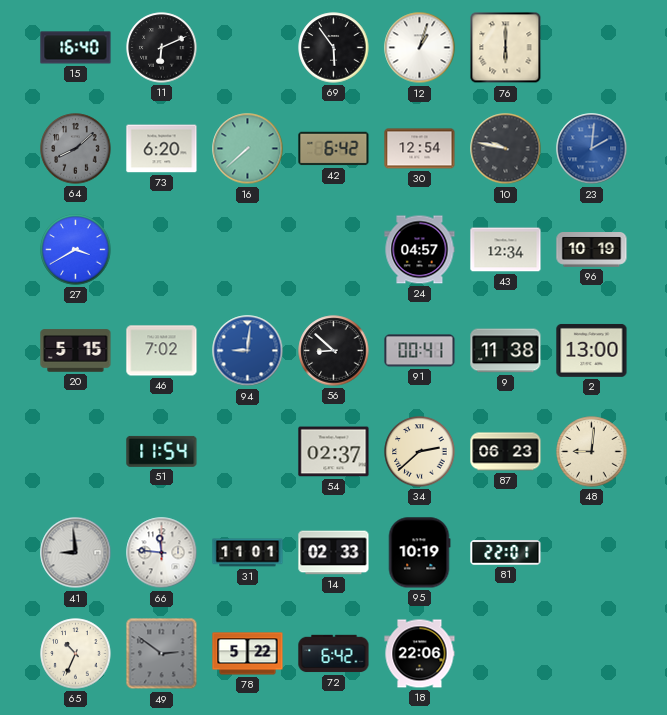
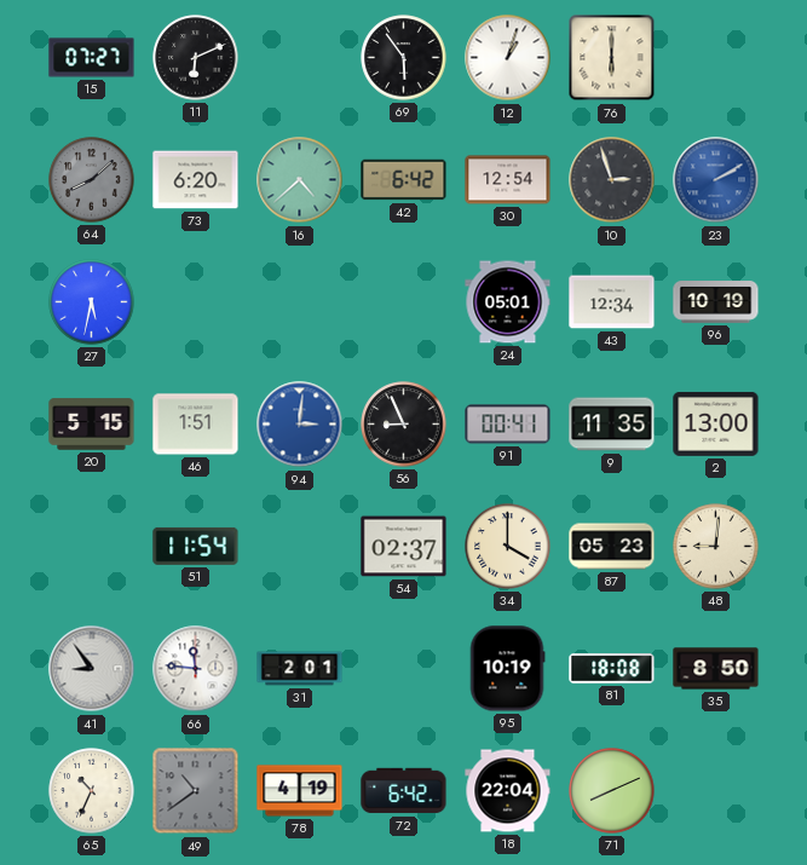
15: 16:40 -> 07:27
16: 7:38 -> 4:38
10: 9:47 -> 2:57
23: 2:01 -> 2:10
27: 3:40 -> 5:32
24: 04:57 -> 05:01
46: 7:02 -> 1:51
94: 9:01 -> 3:01
56: 8:52 -> 8:56
9: 11:38 -> 11:35
34: 2:38 -> 4:00
87: 06:23 -> 05:23
41: 8:59 -> 8:54
31: 11:01 -> 2:01
14: 02:33 -> none
81: 22:01 -> 18:08
35: none -> 8:50
49: 2:51 -> 10:39
78: 5:22 -> 4:19
18: 22:06 -> 22:04
71: none -> 8:11
